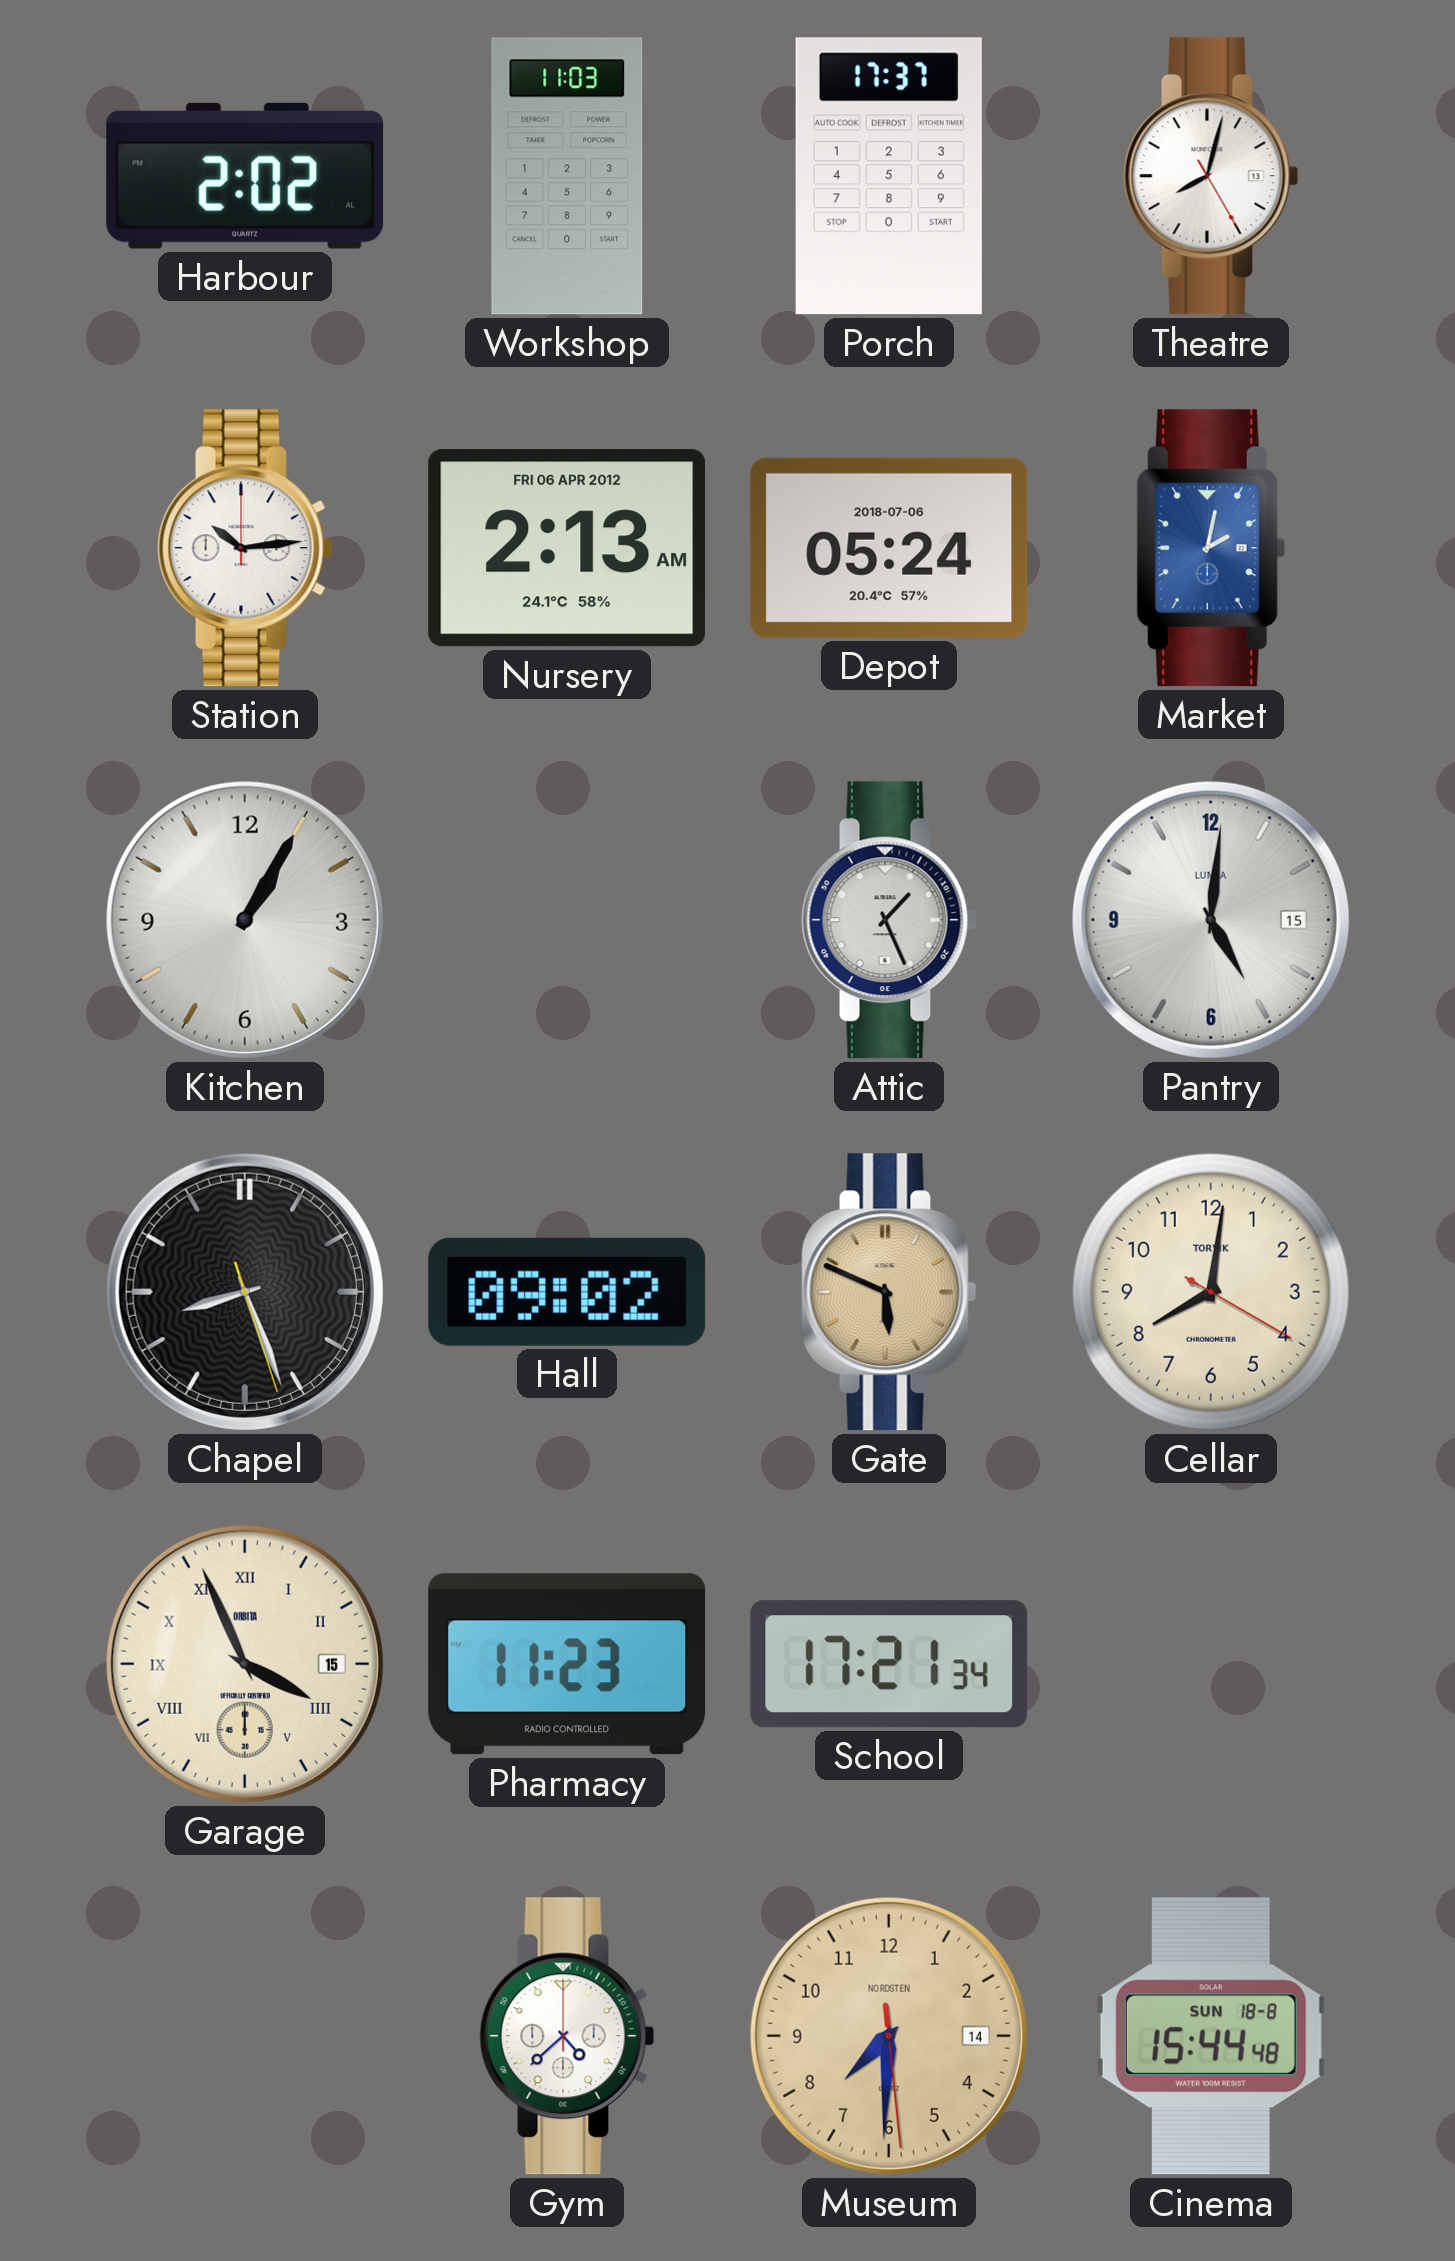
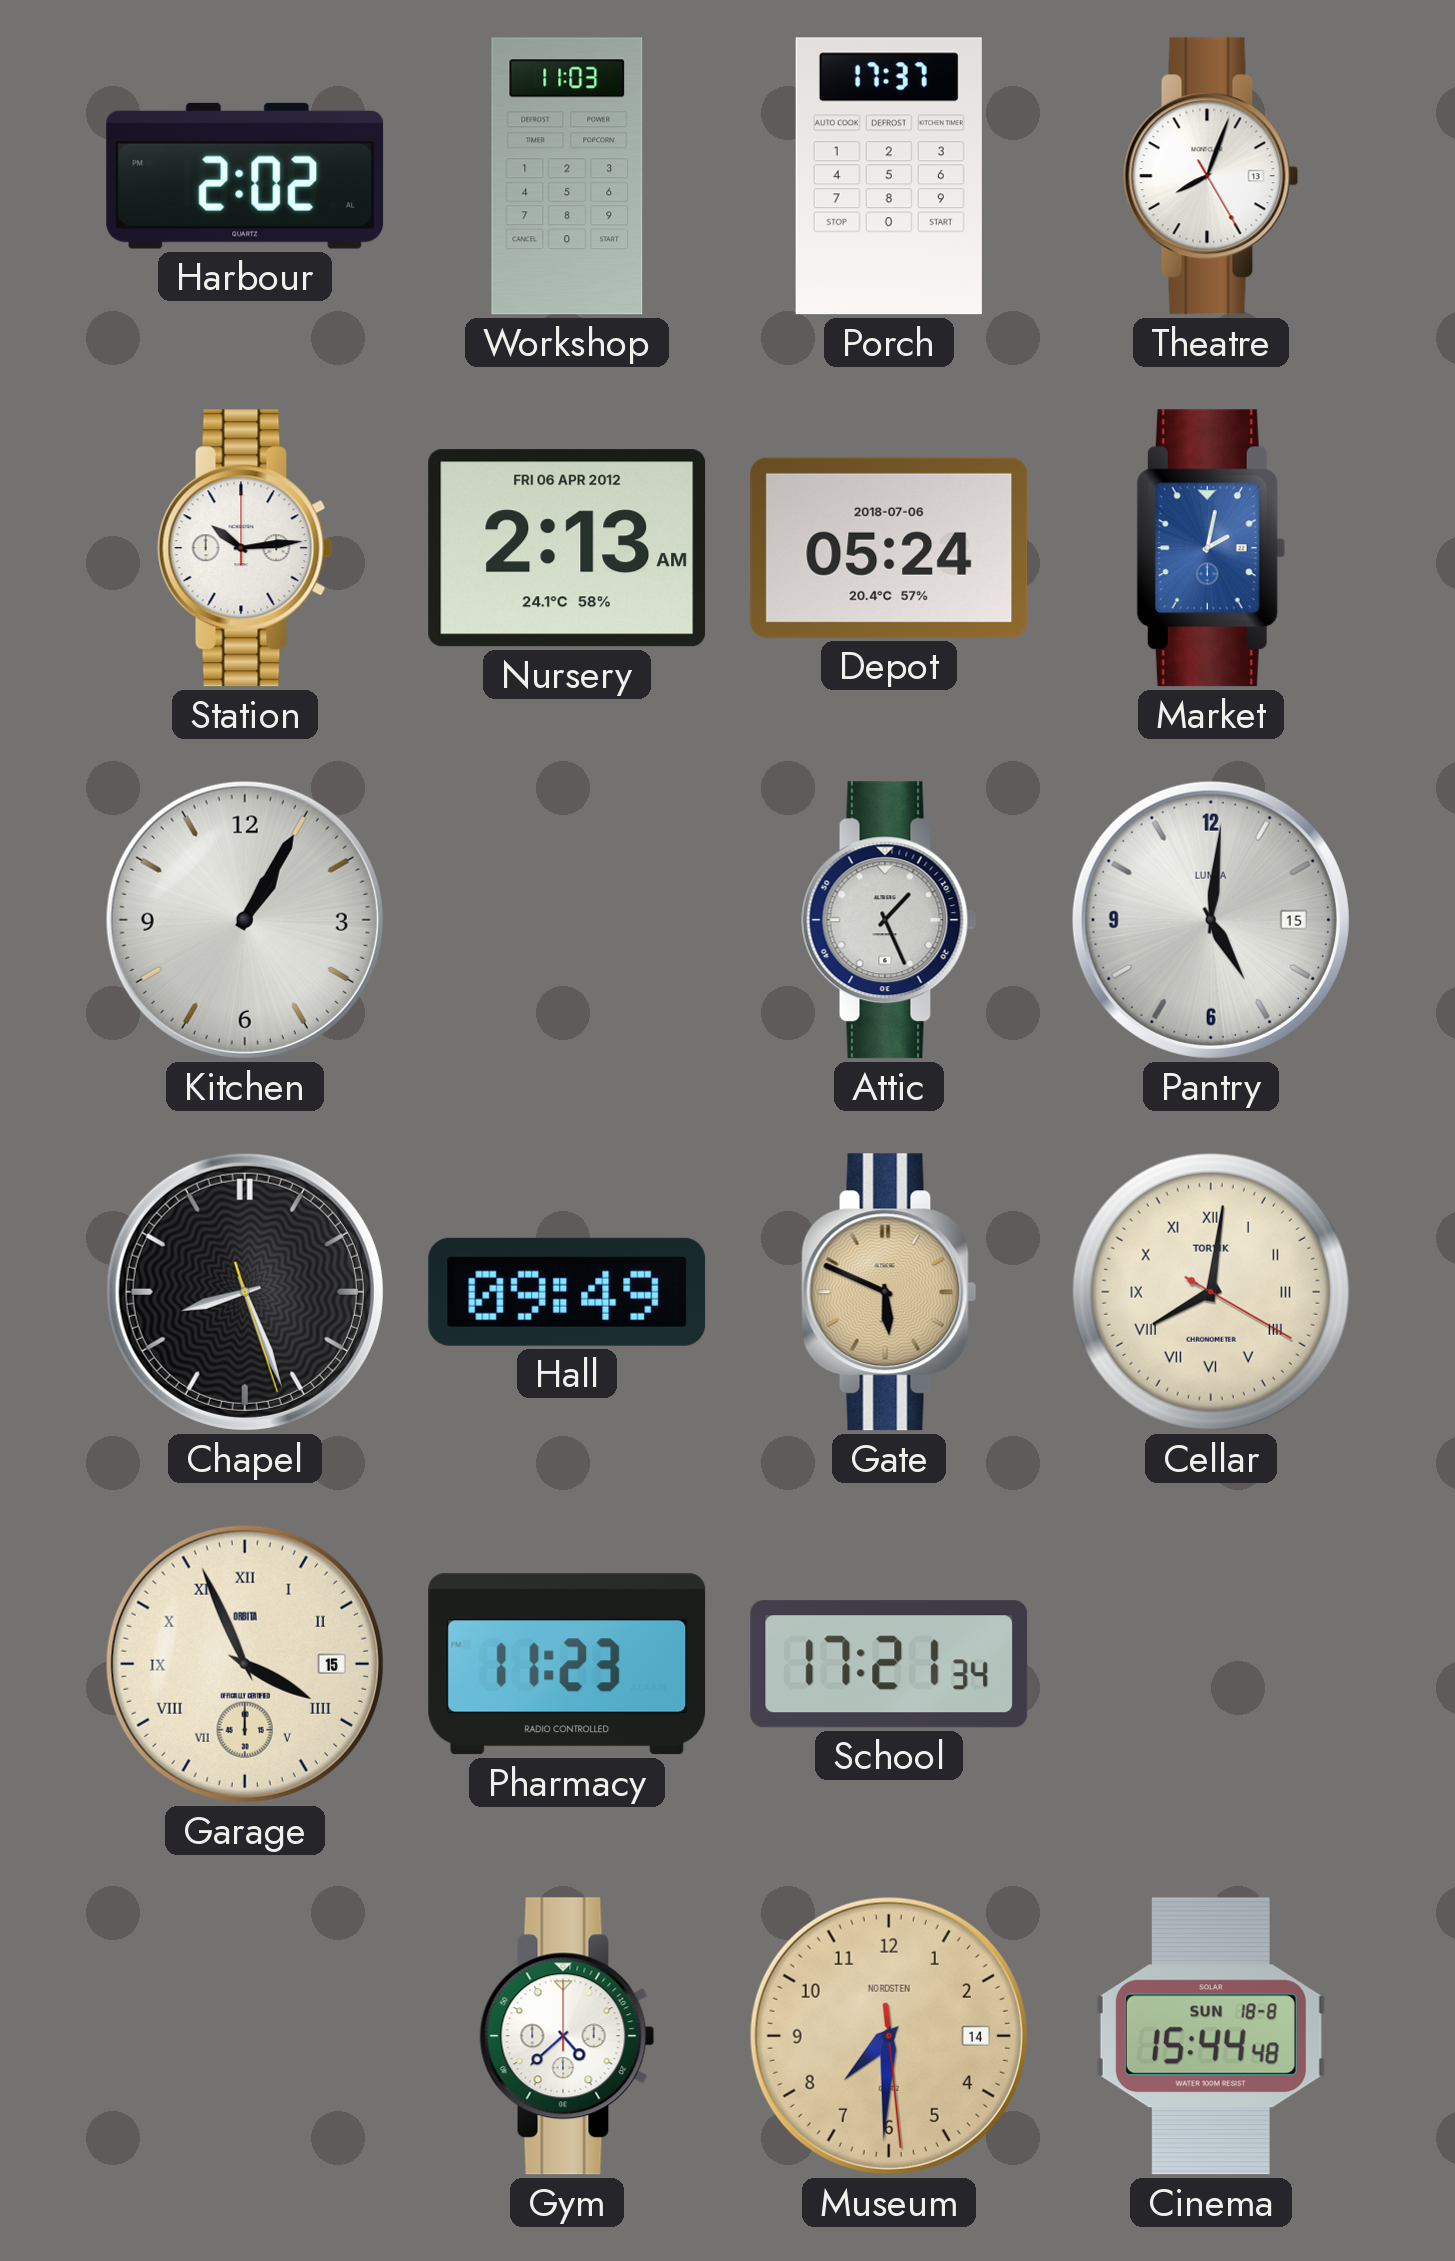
Theatre: 8:02 -> 8:03
Hall: 09:02 -> 09:49
Cellar numerals: Arabic -> Roman
